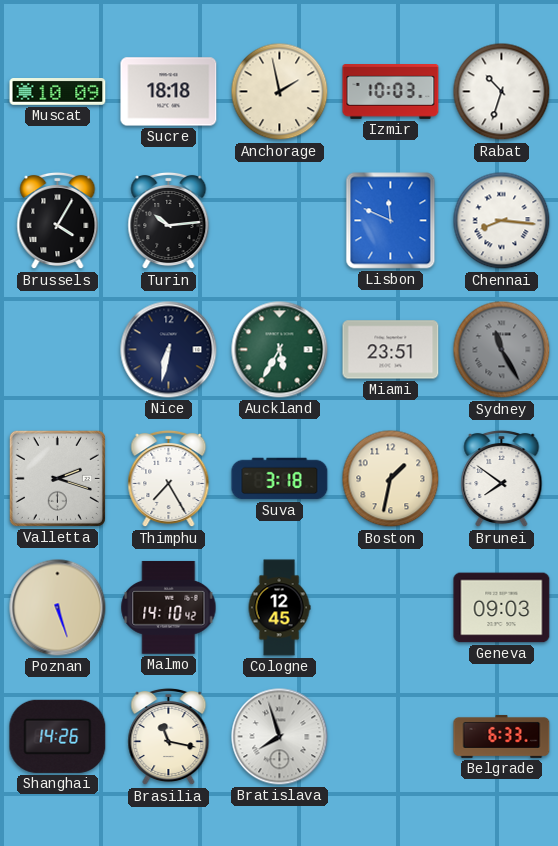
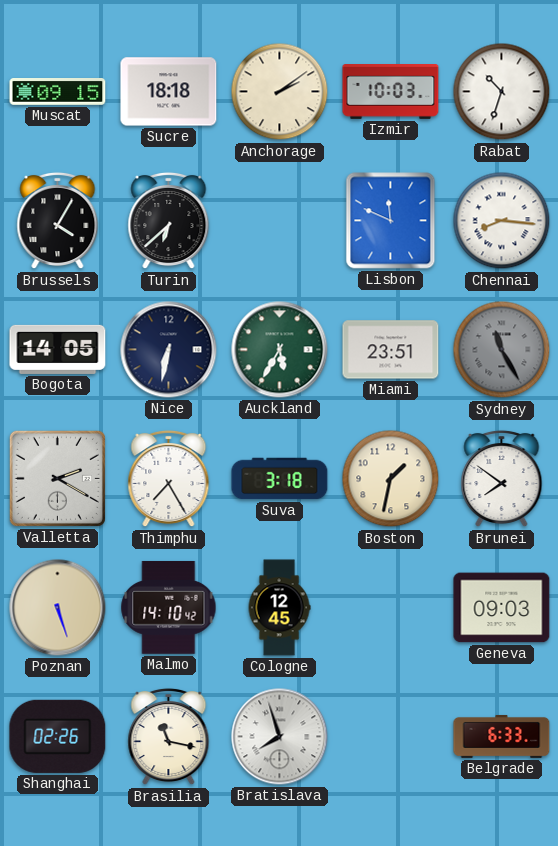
Muscat: 10:09 -> 09:15
Anchorage: 1:58 -> 2:09
Turin: 10:14 -> 6:38
Bogota: none -> 14:05
Valletta: 2:18 -> 2:20
Shanghai: 14:26 -> 02:26
